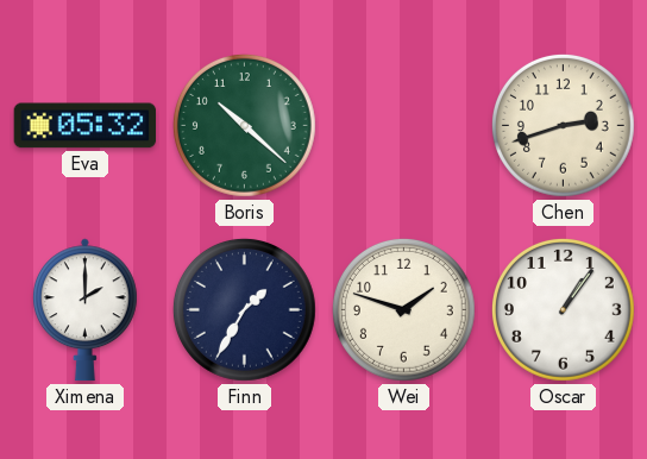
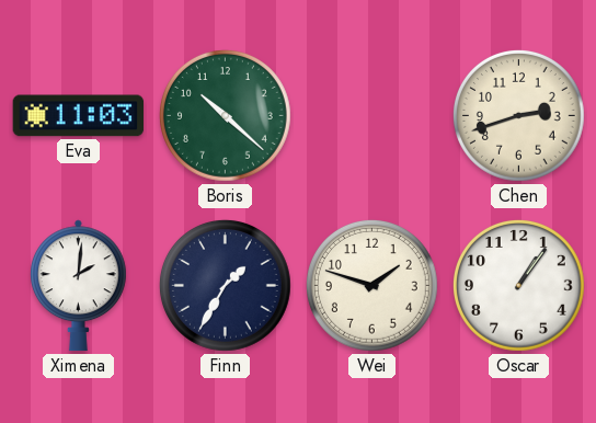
Eva: 05:32 -> 11:03
Ximena: 2:00 -> 2:01
